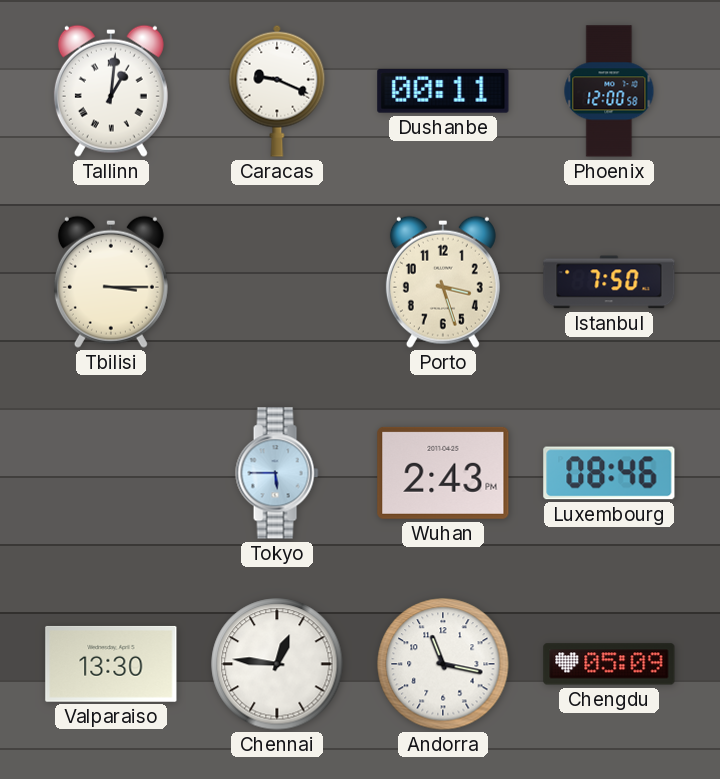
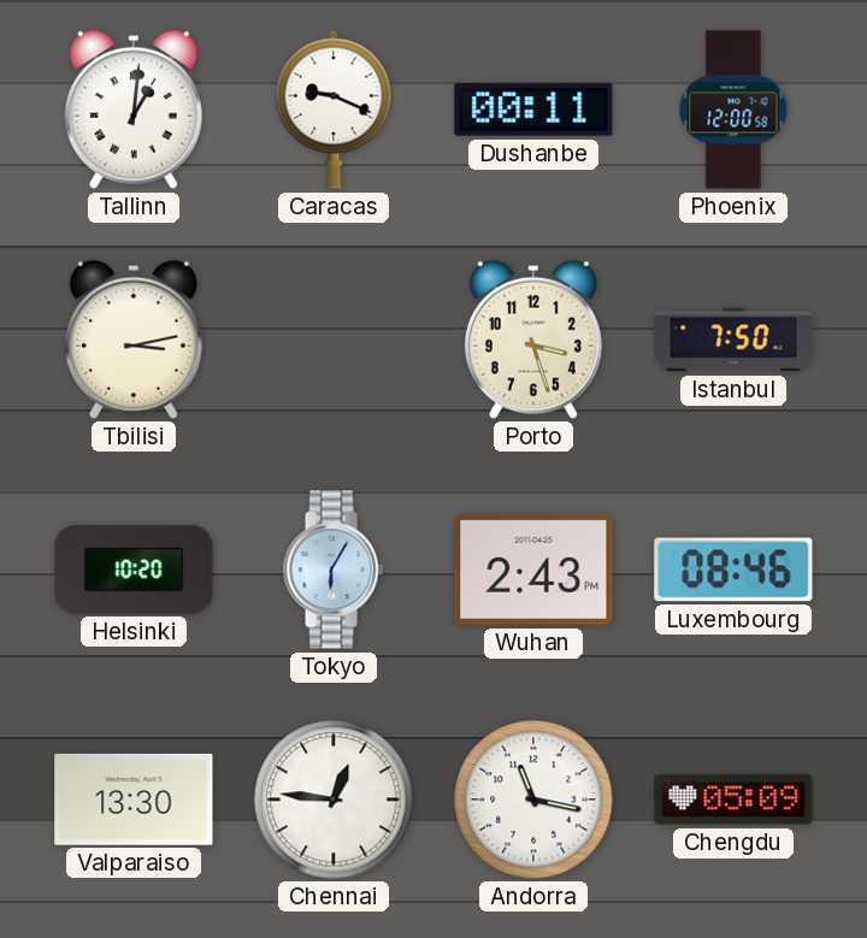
Tbilisi: 3:15 -> 3:13
Helsinki: none -> 10:20
Tokyo: 5:45 -> 6:05
